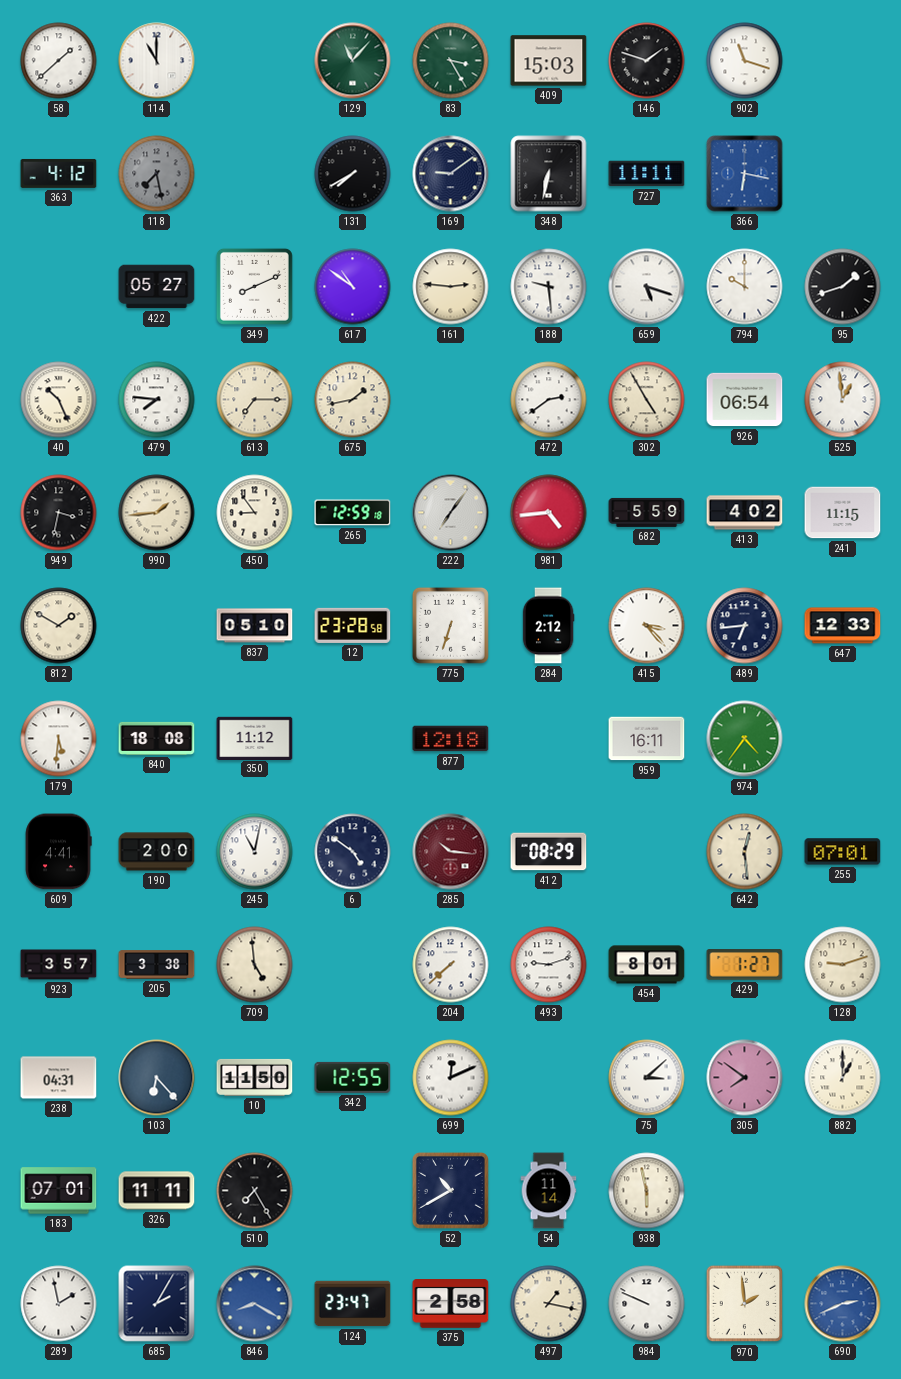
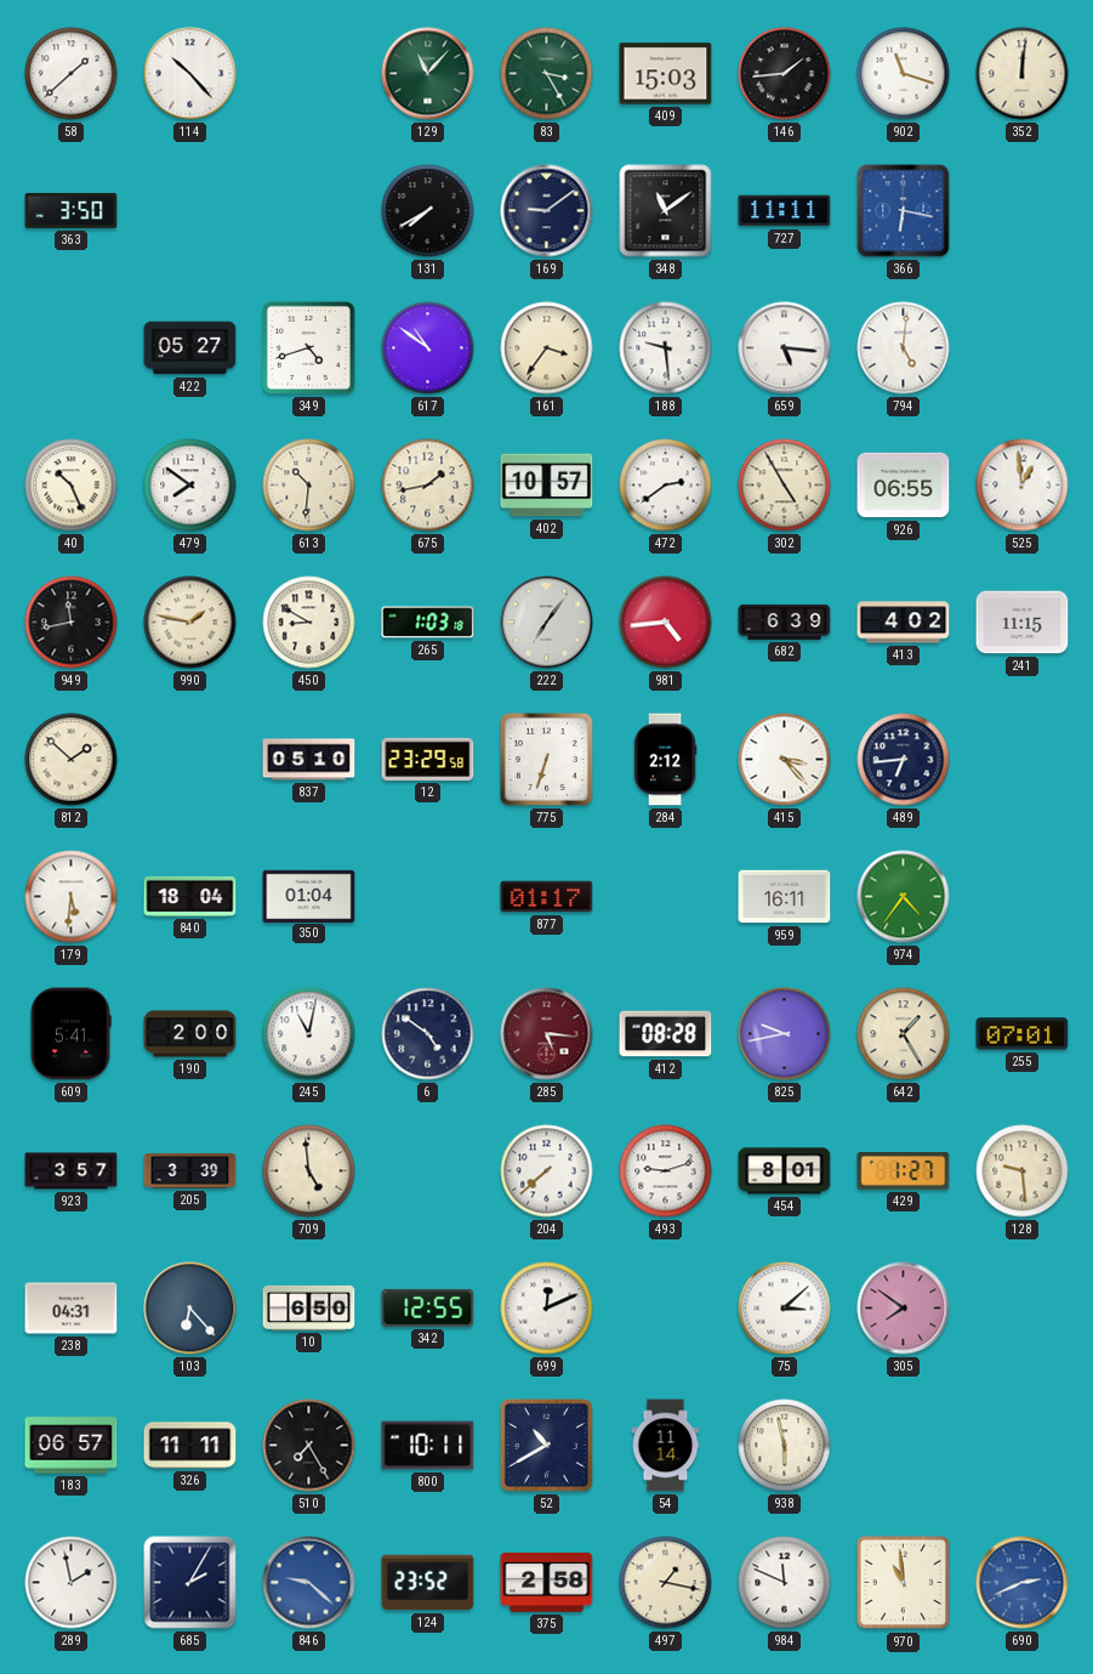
114: 11:00 -> 10:23
146: 1:48 -> 1:44
352: none -> 12:01
363: 4:12 -> 3:50
118: 7:28 -> none
348: 6:32 -> 11:09
349: 8:11 -> 4:42
161: 2:46 -> 3:36
659: 5:18 -> 5:16
794: 10:00 -> 5:01
95: 1:42 -> none
479: 7:46 -> 7:51
613: 7:15 -> 10:31
402: none -> 10:57
926: 06:54 -> 06:55
949: 3:32 -> 11:43
990: 1:44 -> 1:47
450: 8:54 -> 8:50
265: 12:59 -> 1:03
682: 5:59 -> 6:39
812: 1:50 -> 1:52
12: 23:28 -> 23:29
647: 12:33 -> none
840: 18:08 -> 18:04
350: 11:12 -> 01:04
877: 12:18 -> 01:17
609: 4:41 -> 5:41
285: 10:16 -> 5:16
412: 08:29 -> 08:28
825: none -> 9:43
642: 12:29 -> 1:25
205: 3:38 -> 3:39
128: 9:12 -> 9:29
10: 11:50 -> 6:50
882: 1:00 -> none
183: 07:01 -> 06:57
800: none -> 10:11
846: 8:20 -> 9:22
124: 23:47 -> 23:52
984: 9:49 -> 11:49
970: 1:59 -> 10:59
